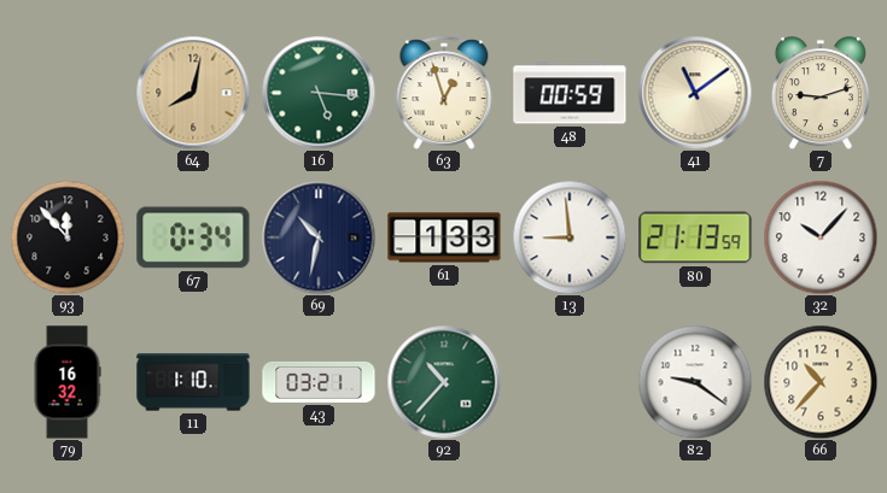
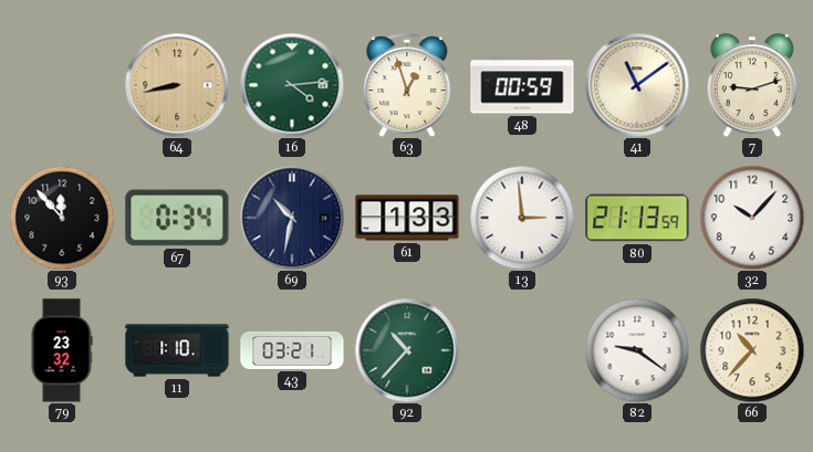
64: 8:02 -> 8:43
16: 5:16 -> 4:14
13: 8:59 -> 2:59
79: 16:32 -> 23:32
